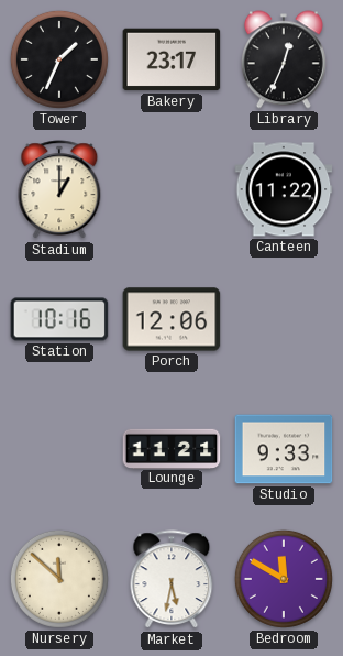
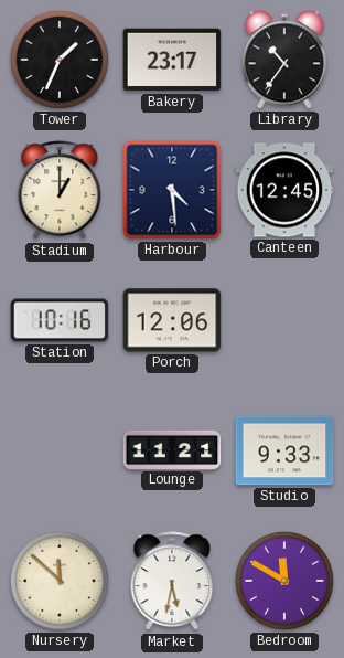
Library: 12:34 -> 10:36
Harbour: none -> 4:29
Canteen: 11:22 -> 12:45
